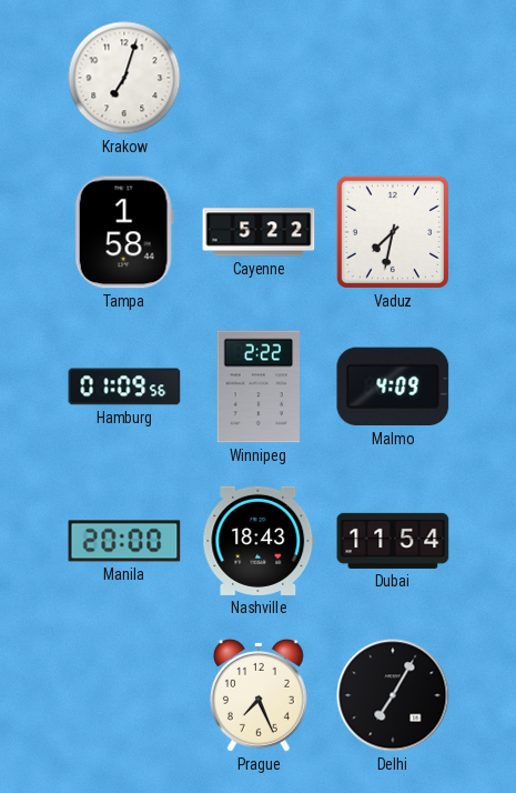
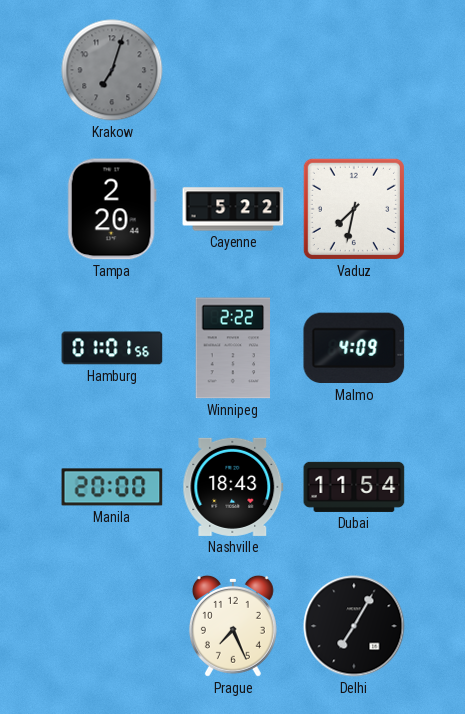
Krakow dial: white -> grey
Tampa: 1:58 -> 2:20
Hamburg: 01:09 -> 01:01
